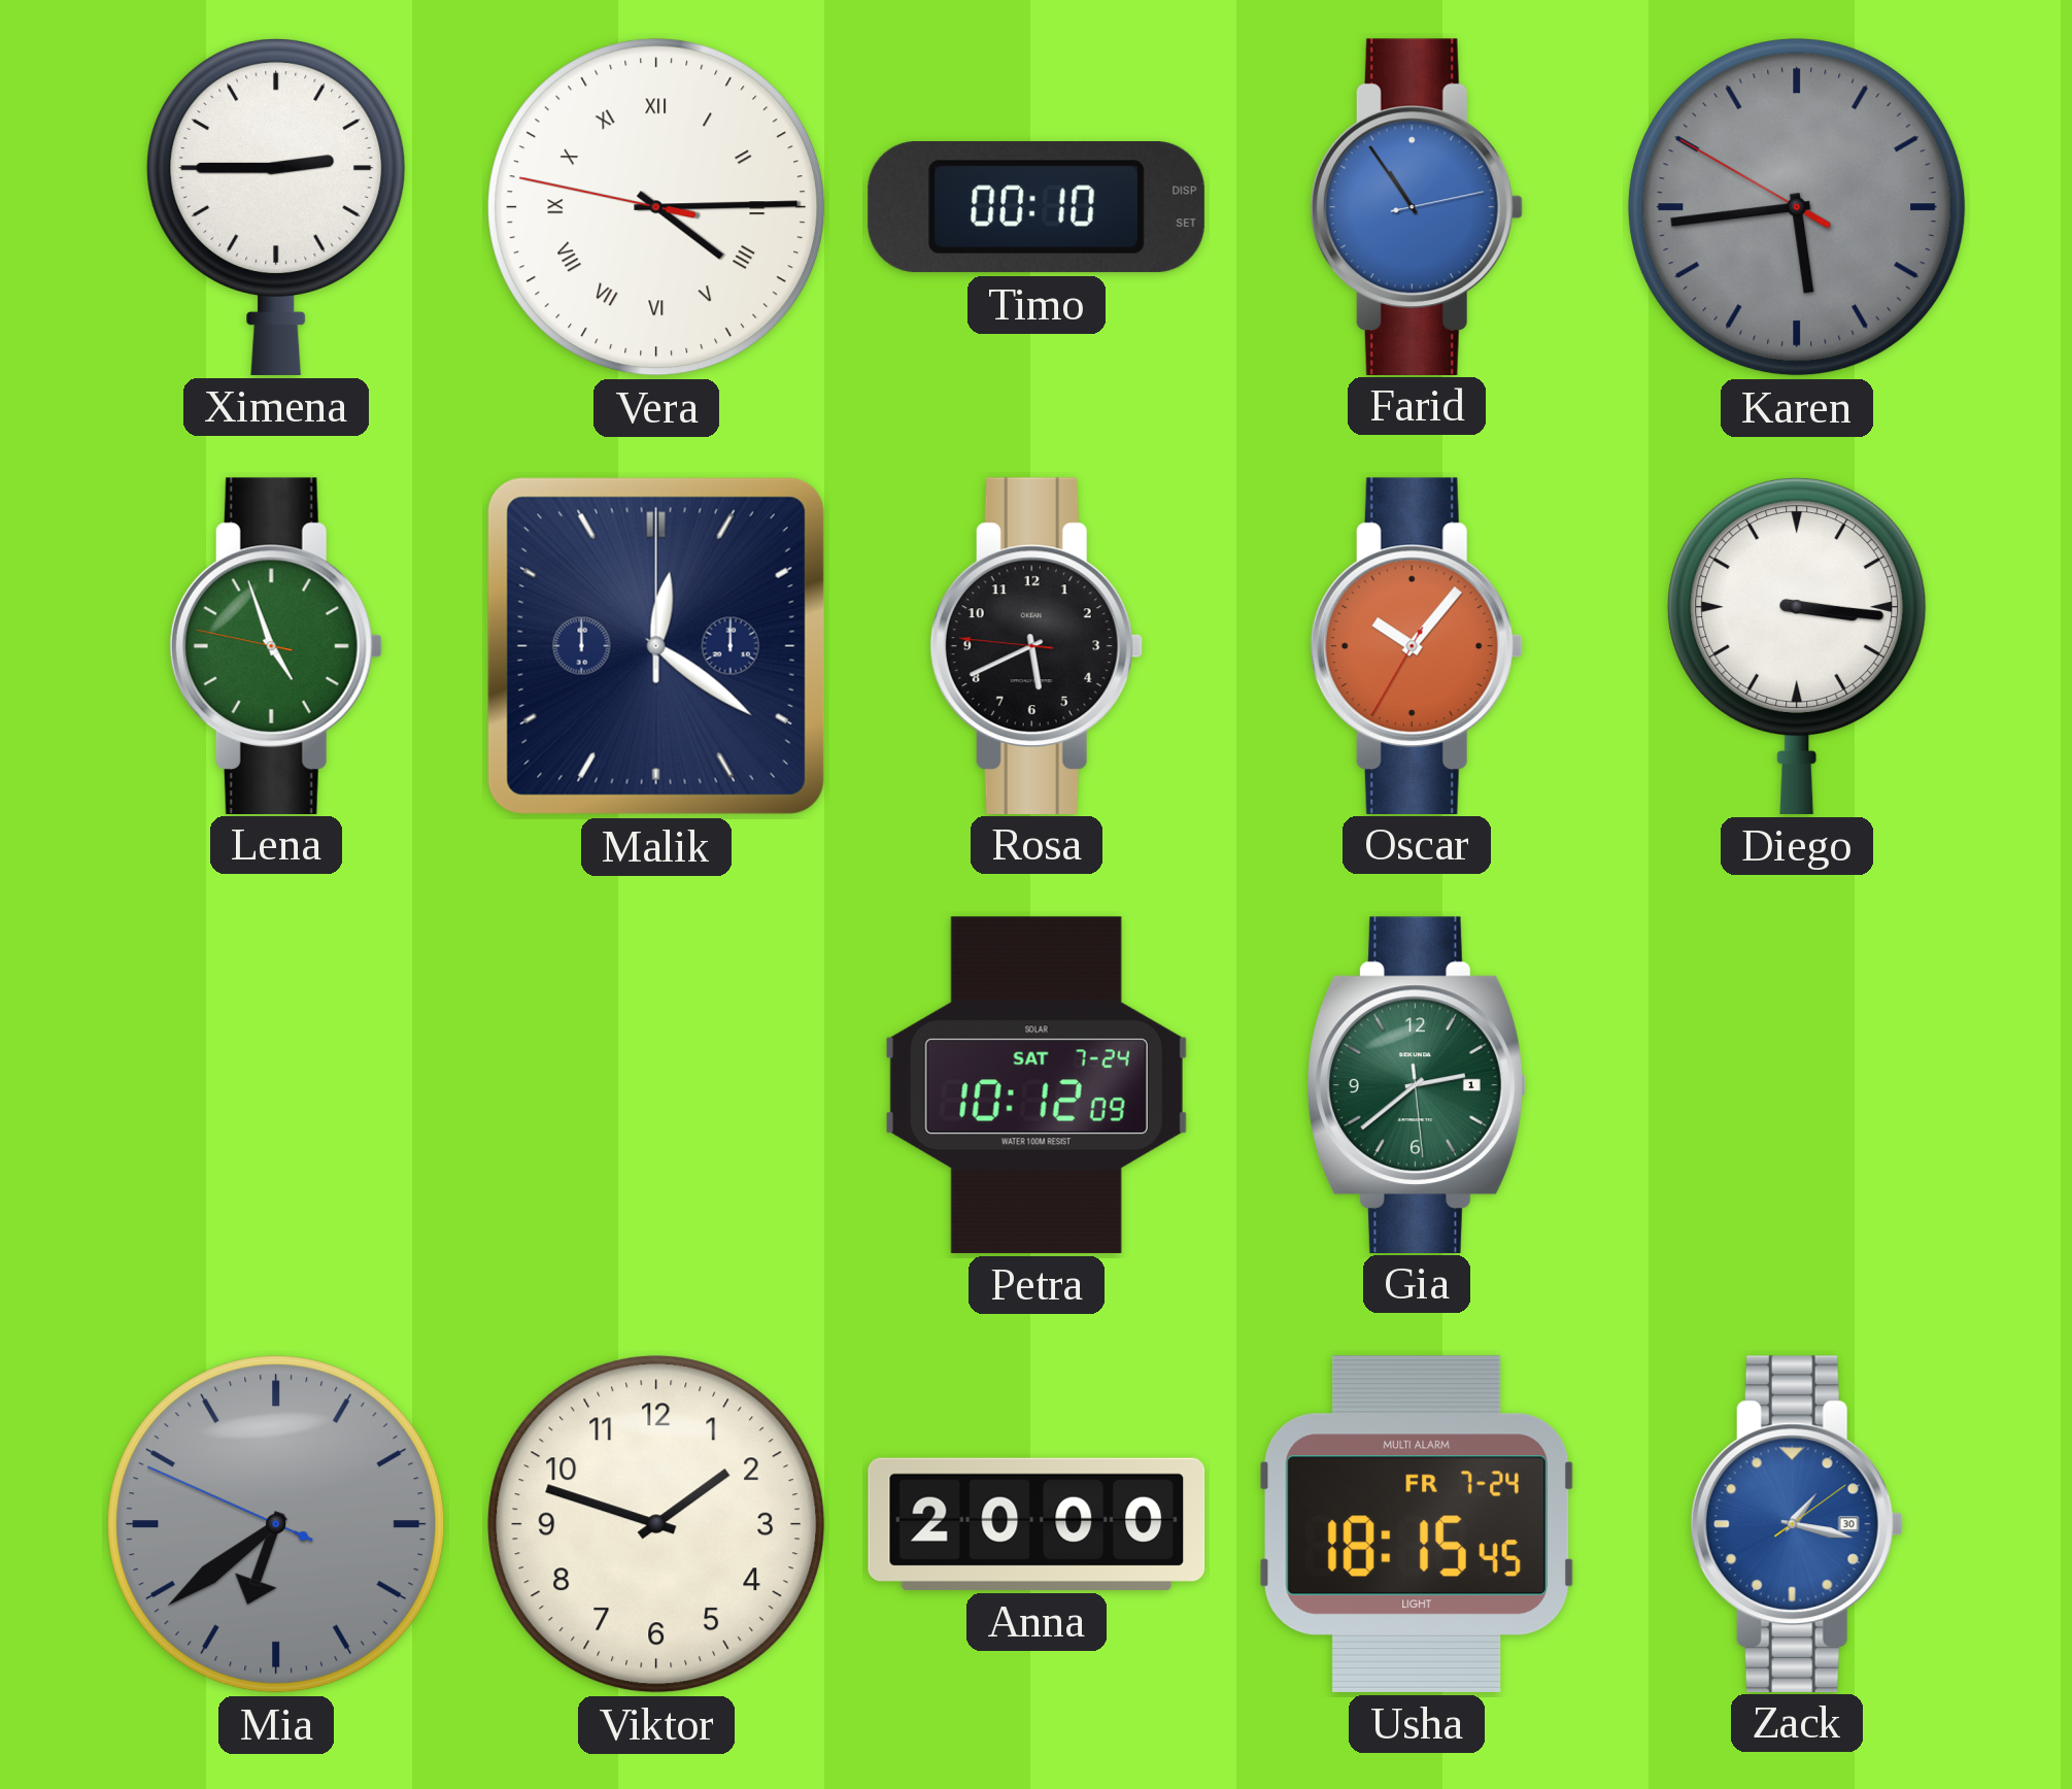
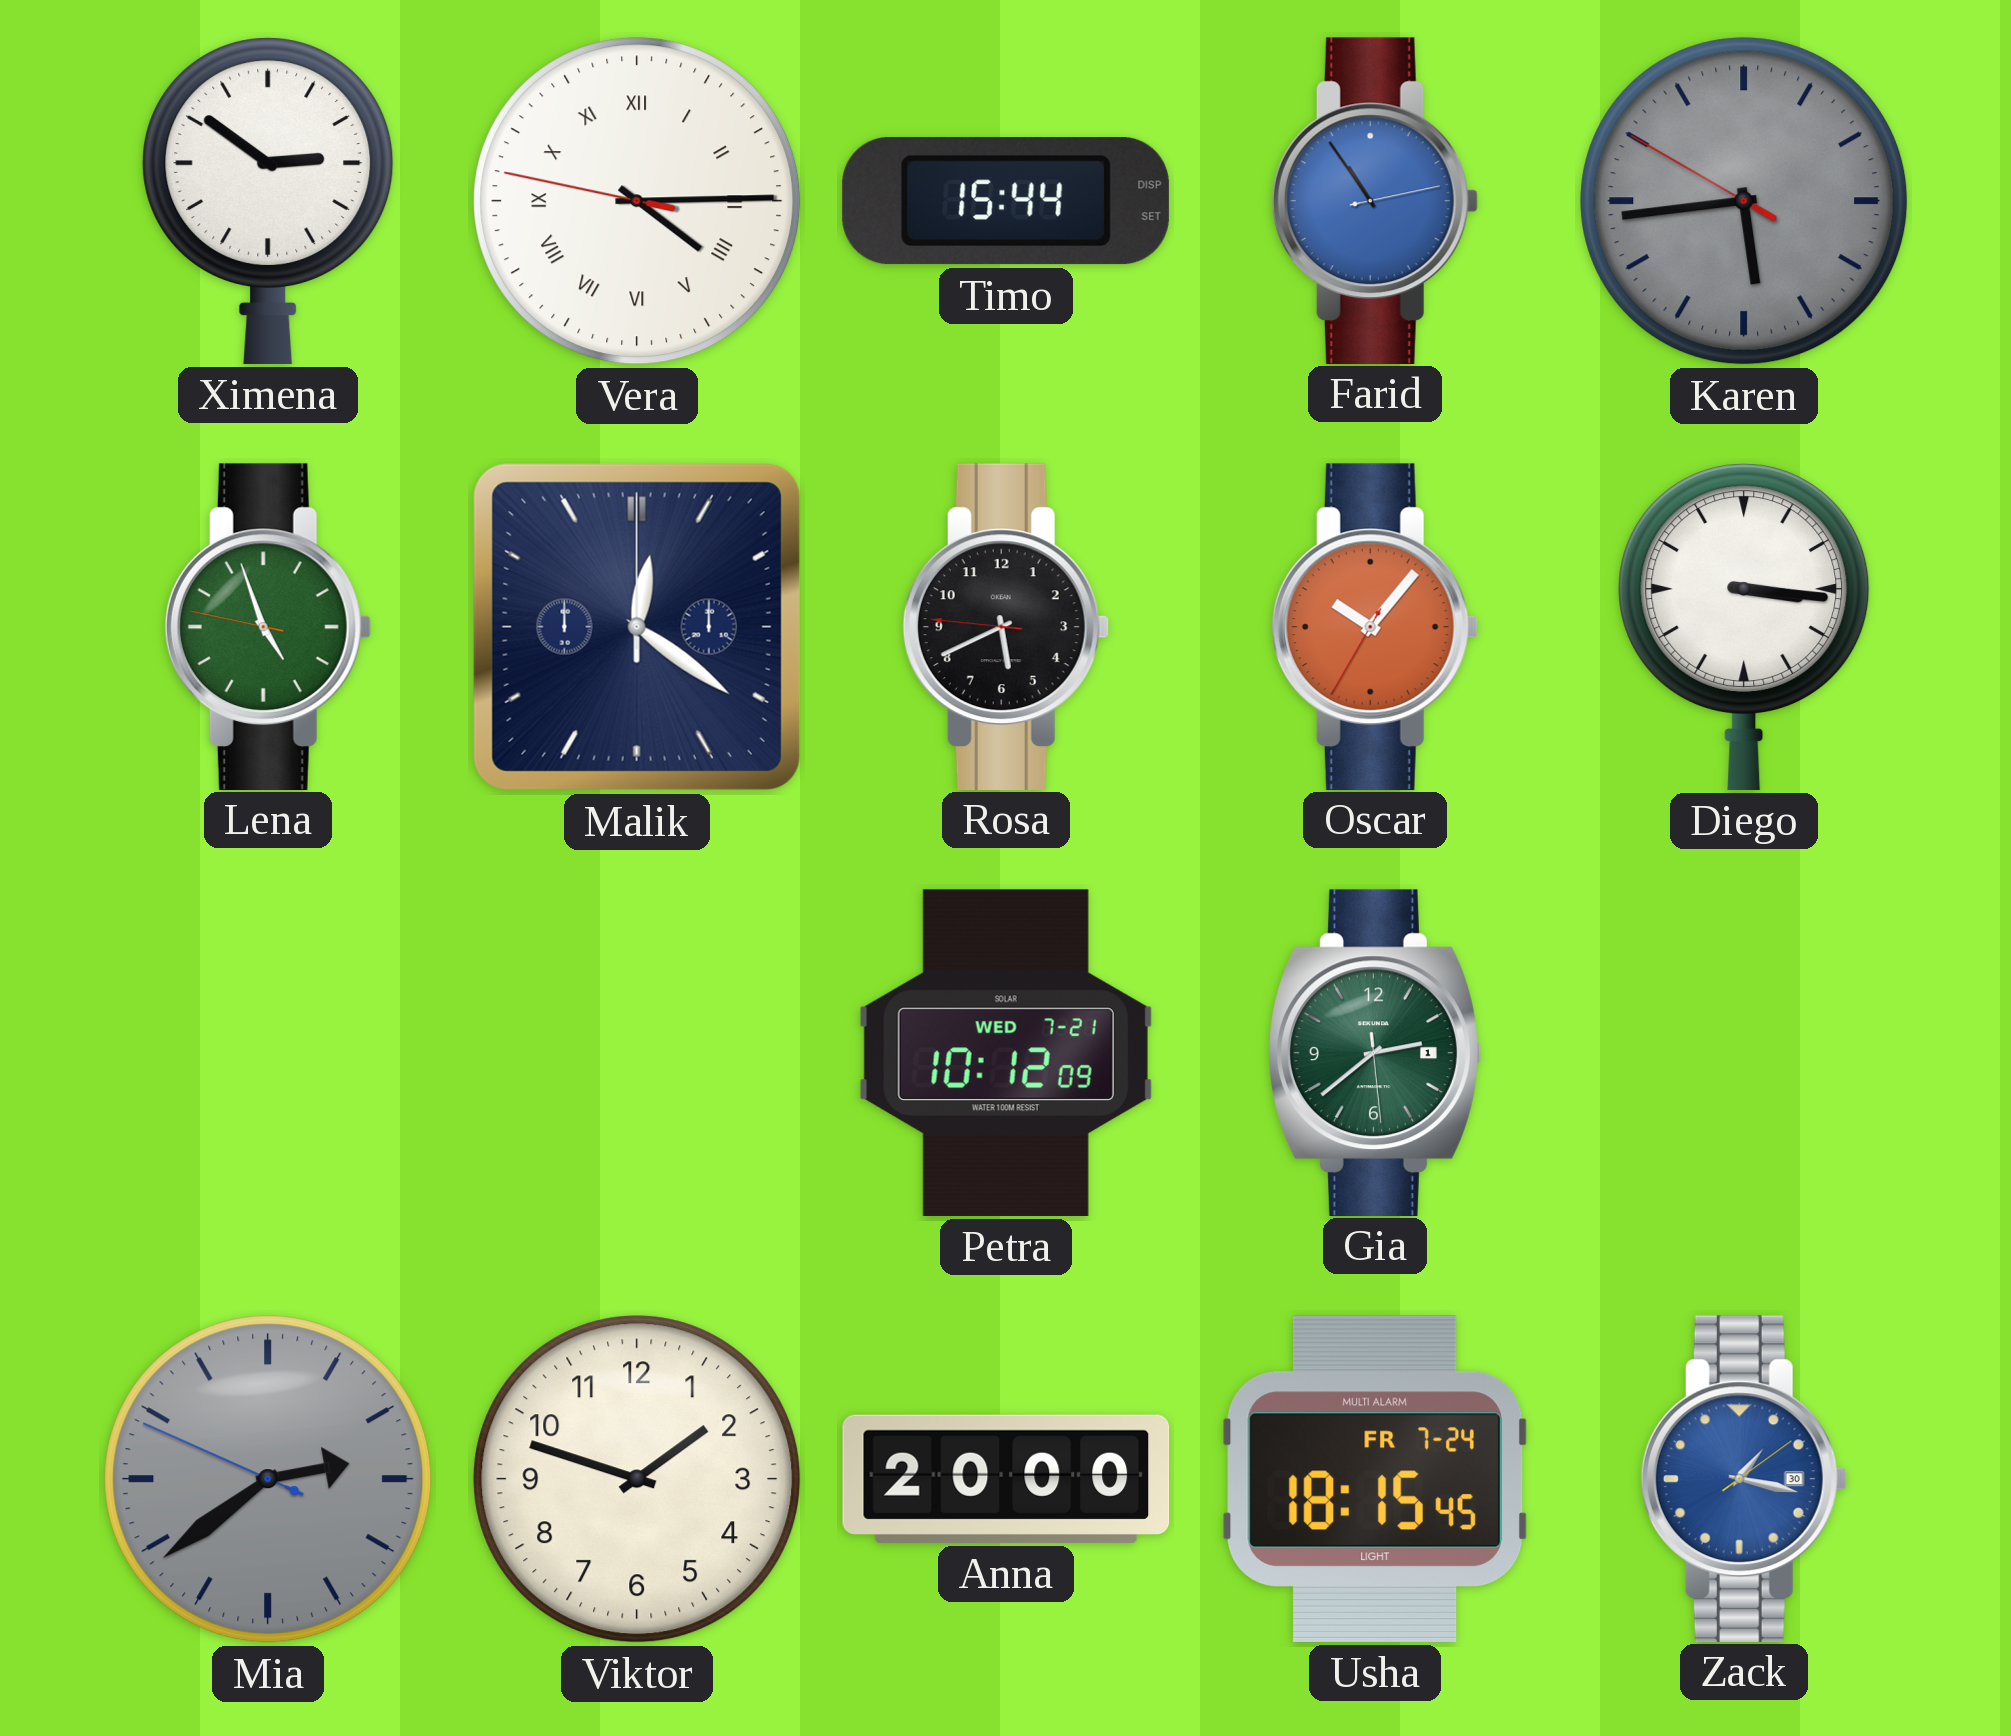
Ximena: 2:45 -> 2:51
Timo: 00:10 -> 15:44
Petra date: SAT 7-24 -> WED 7-21
Mia: 6:38 -> 2:38
